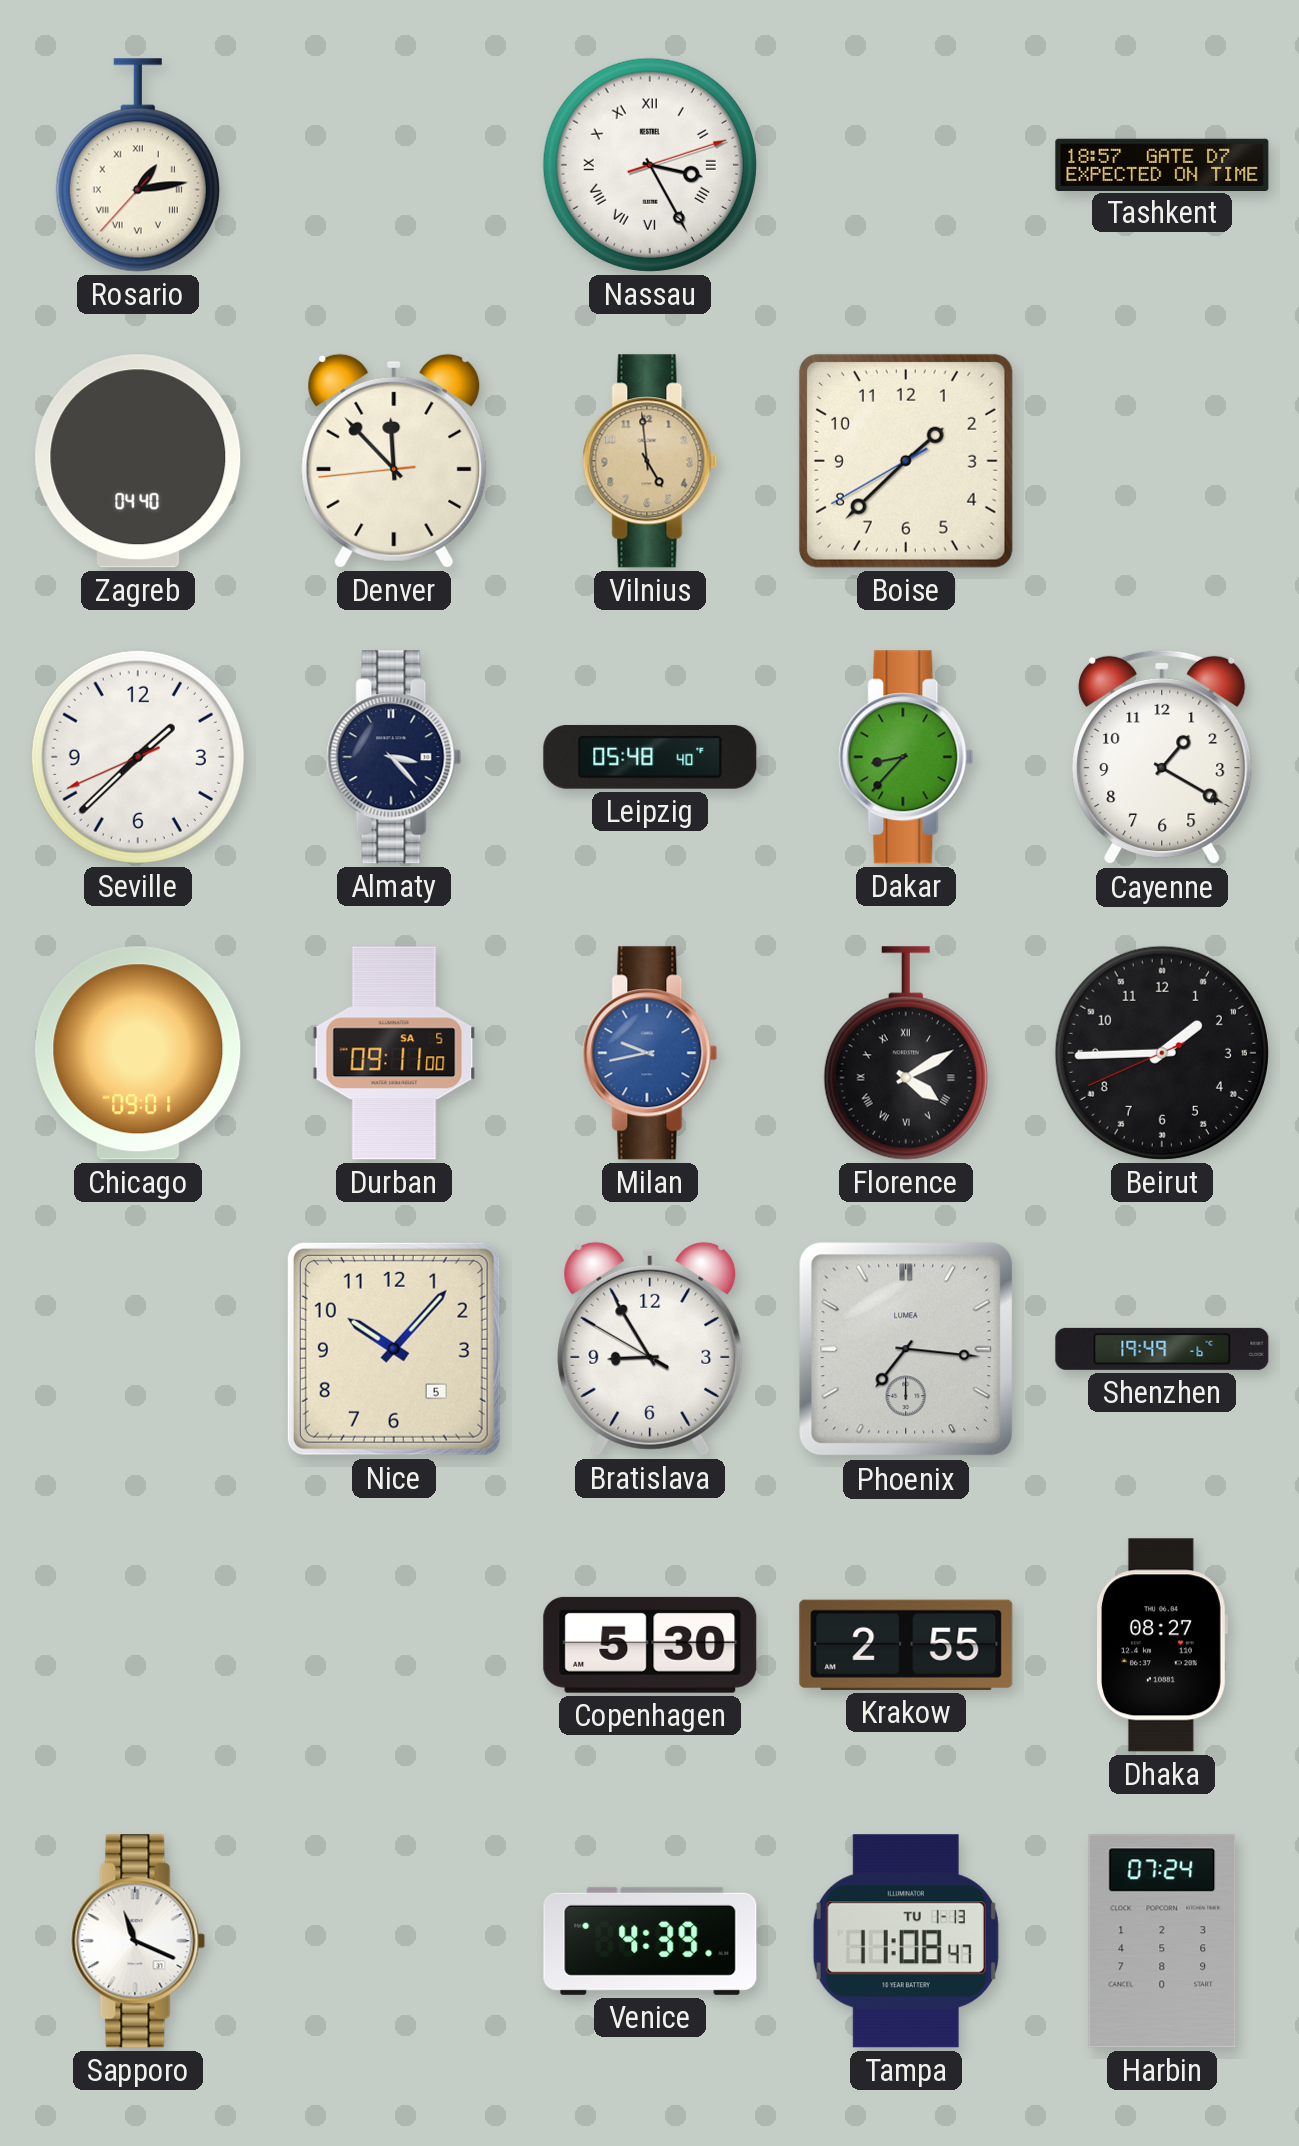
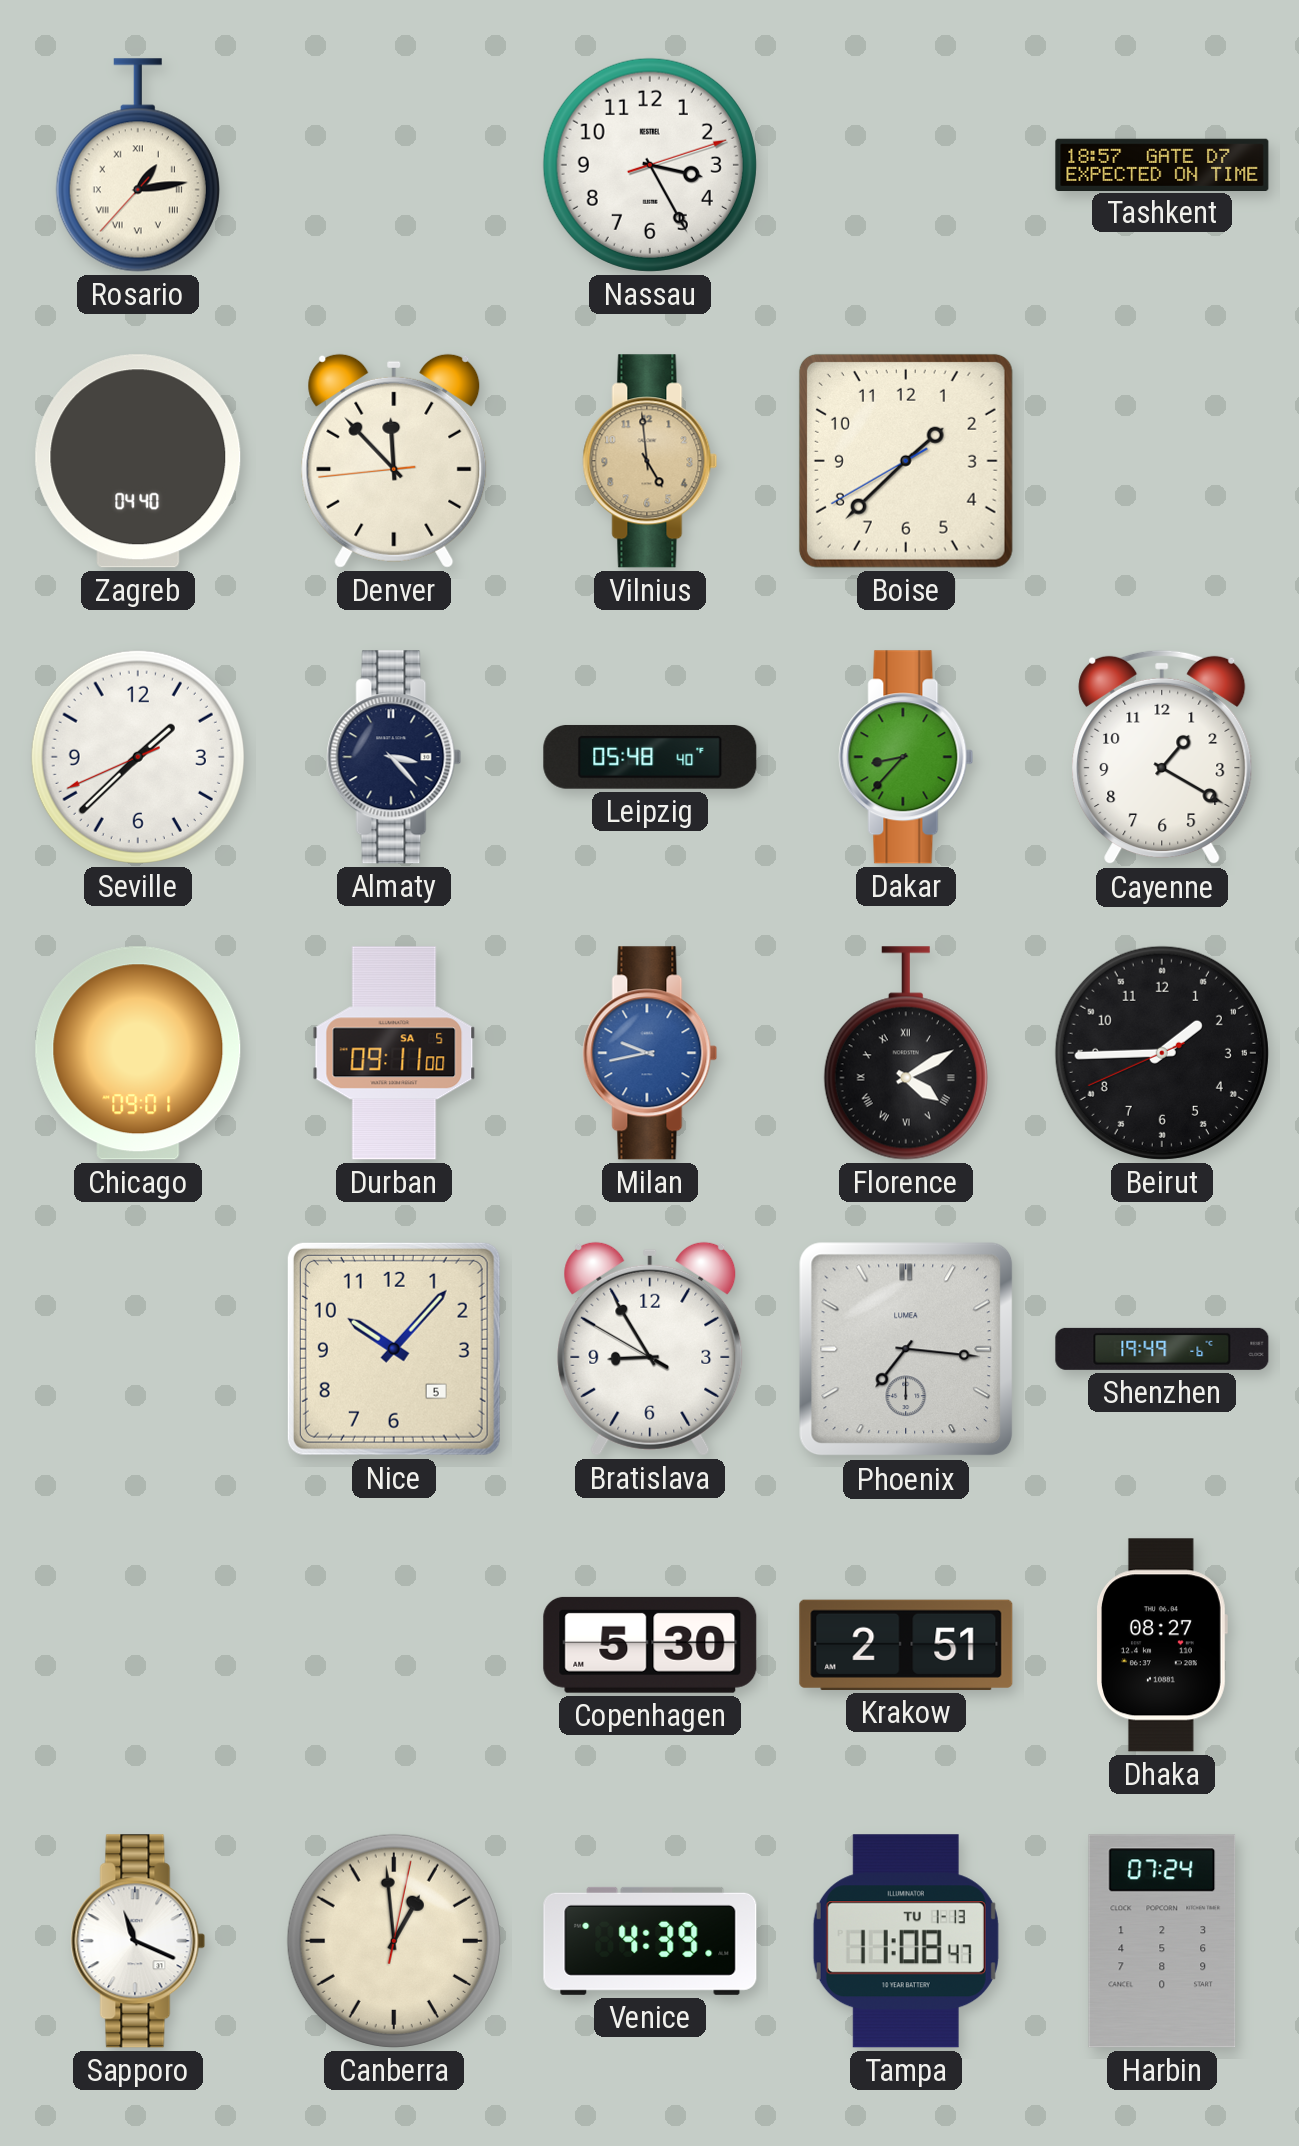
Nassau numerals: Roman -> Arabic
Krakow: 2:55 -> 2:51
Canberra: none -> 12:59
